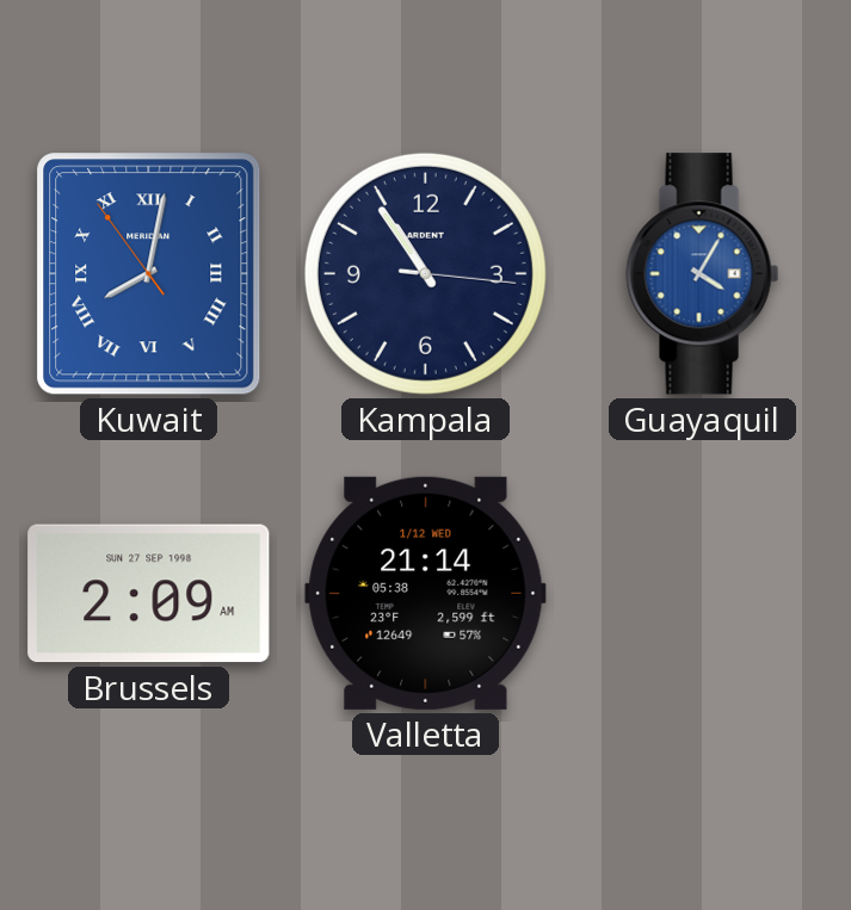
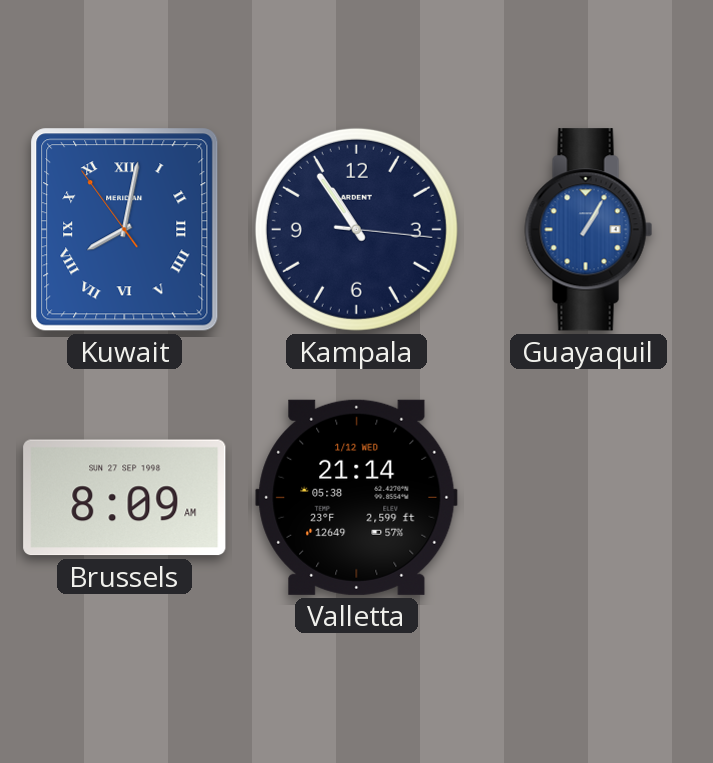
Guayaquil: 4:05 -> 1:05
Brussels: 2:09 -> 8:09
